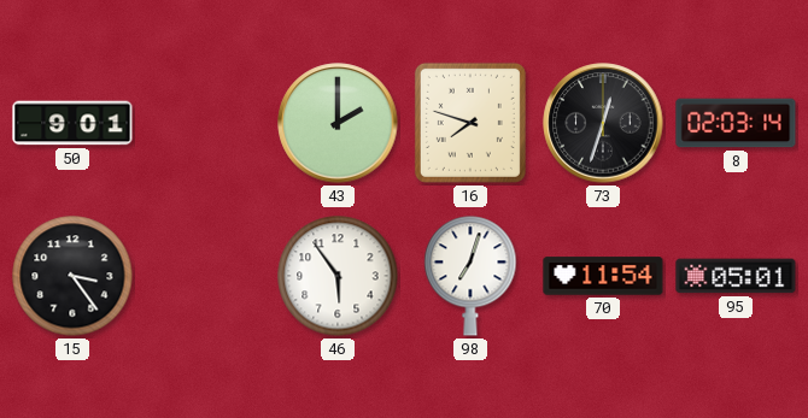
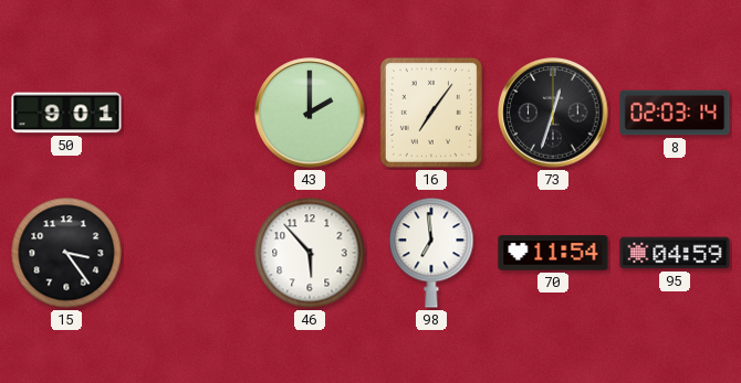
16: 7:48 -> 7:06
46: 5:54 -> 5:53
98: 7:03 -> 6:59
95: 05:01 -> 04:59
